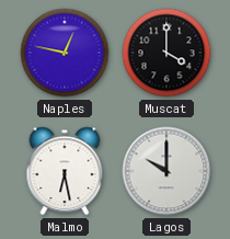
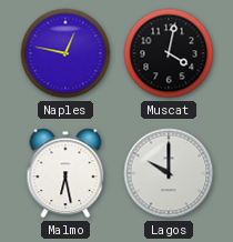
Muscat: 4:00 -> 4:02
